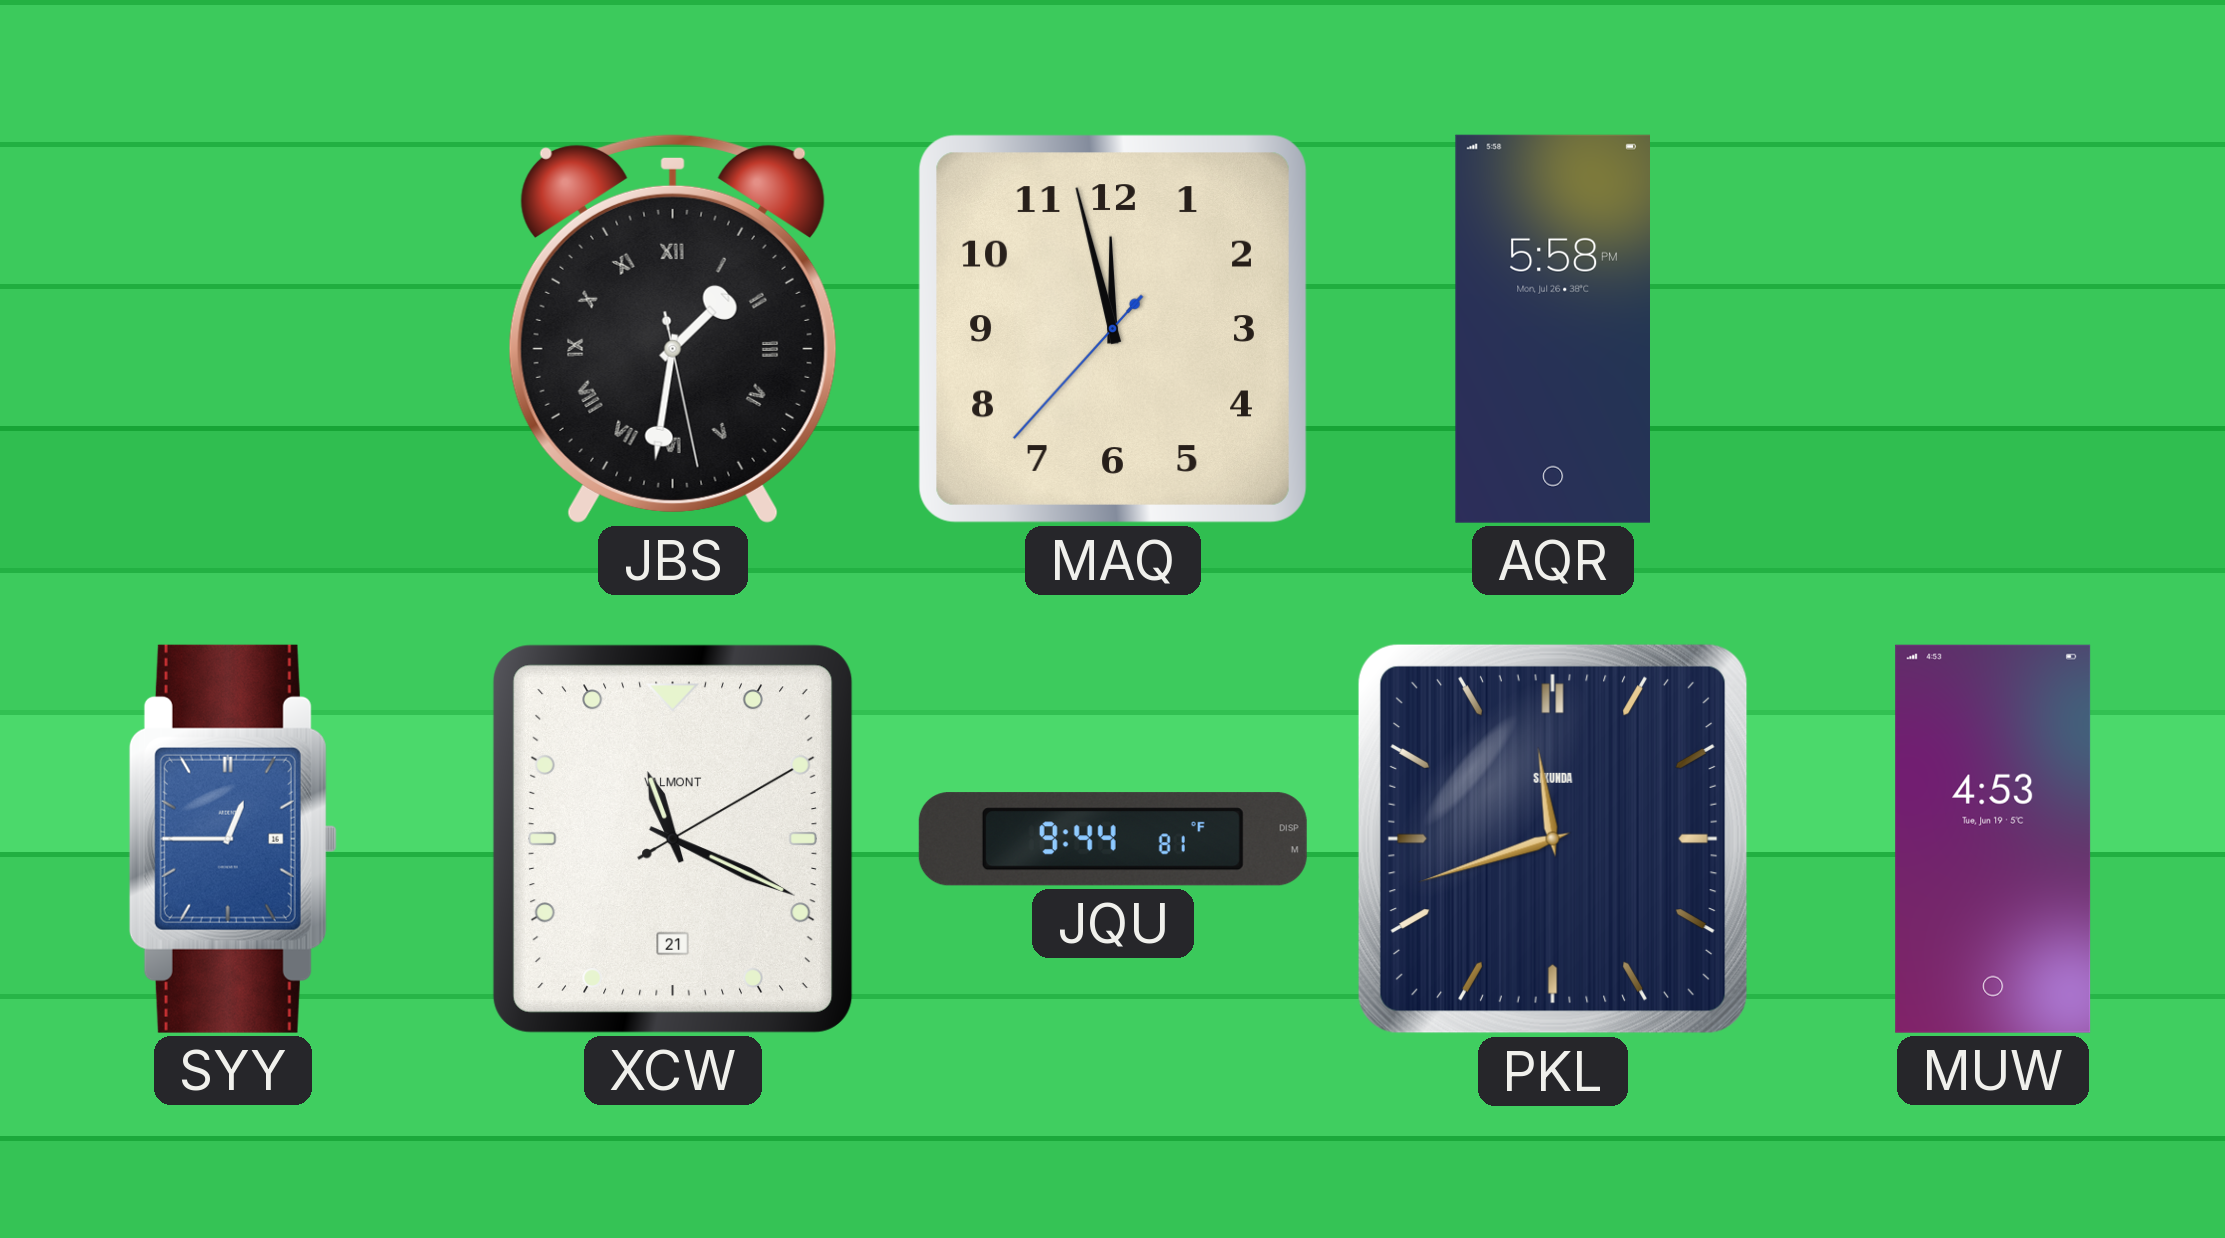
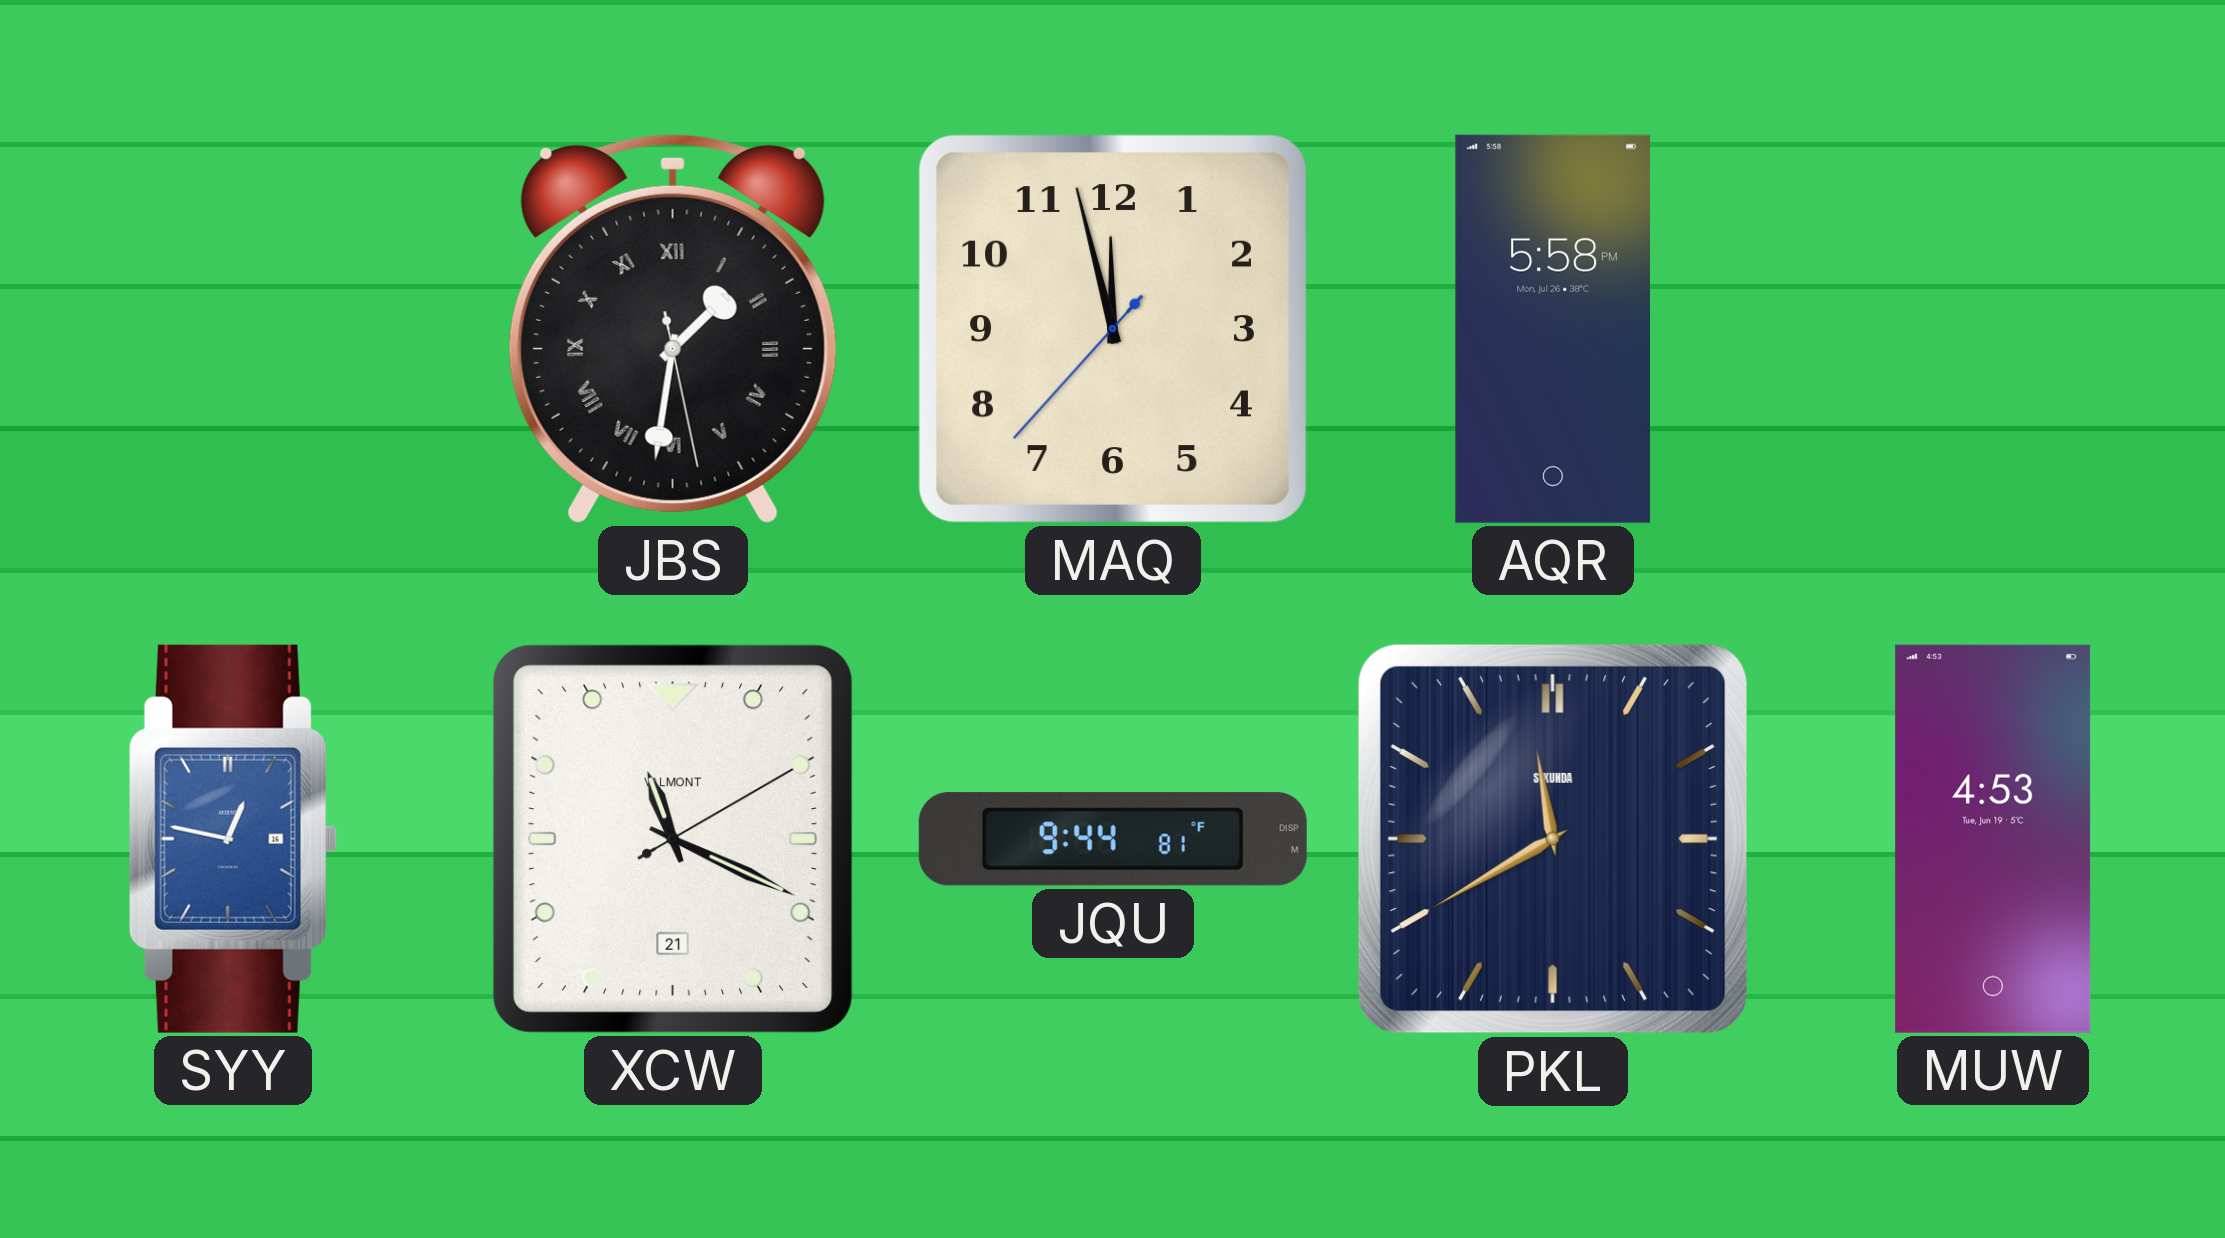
SYY: 12:45 -> 12:47
PKL: 11:42 -> 11:40
